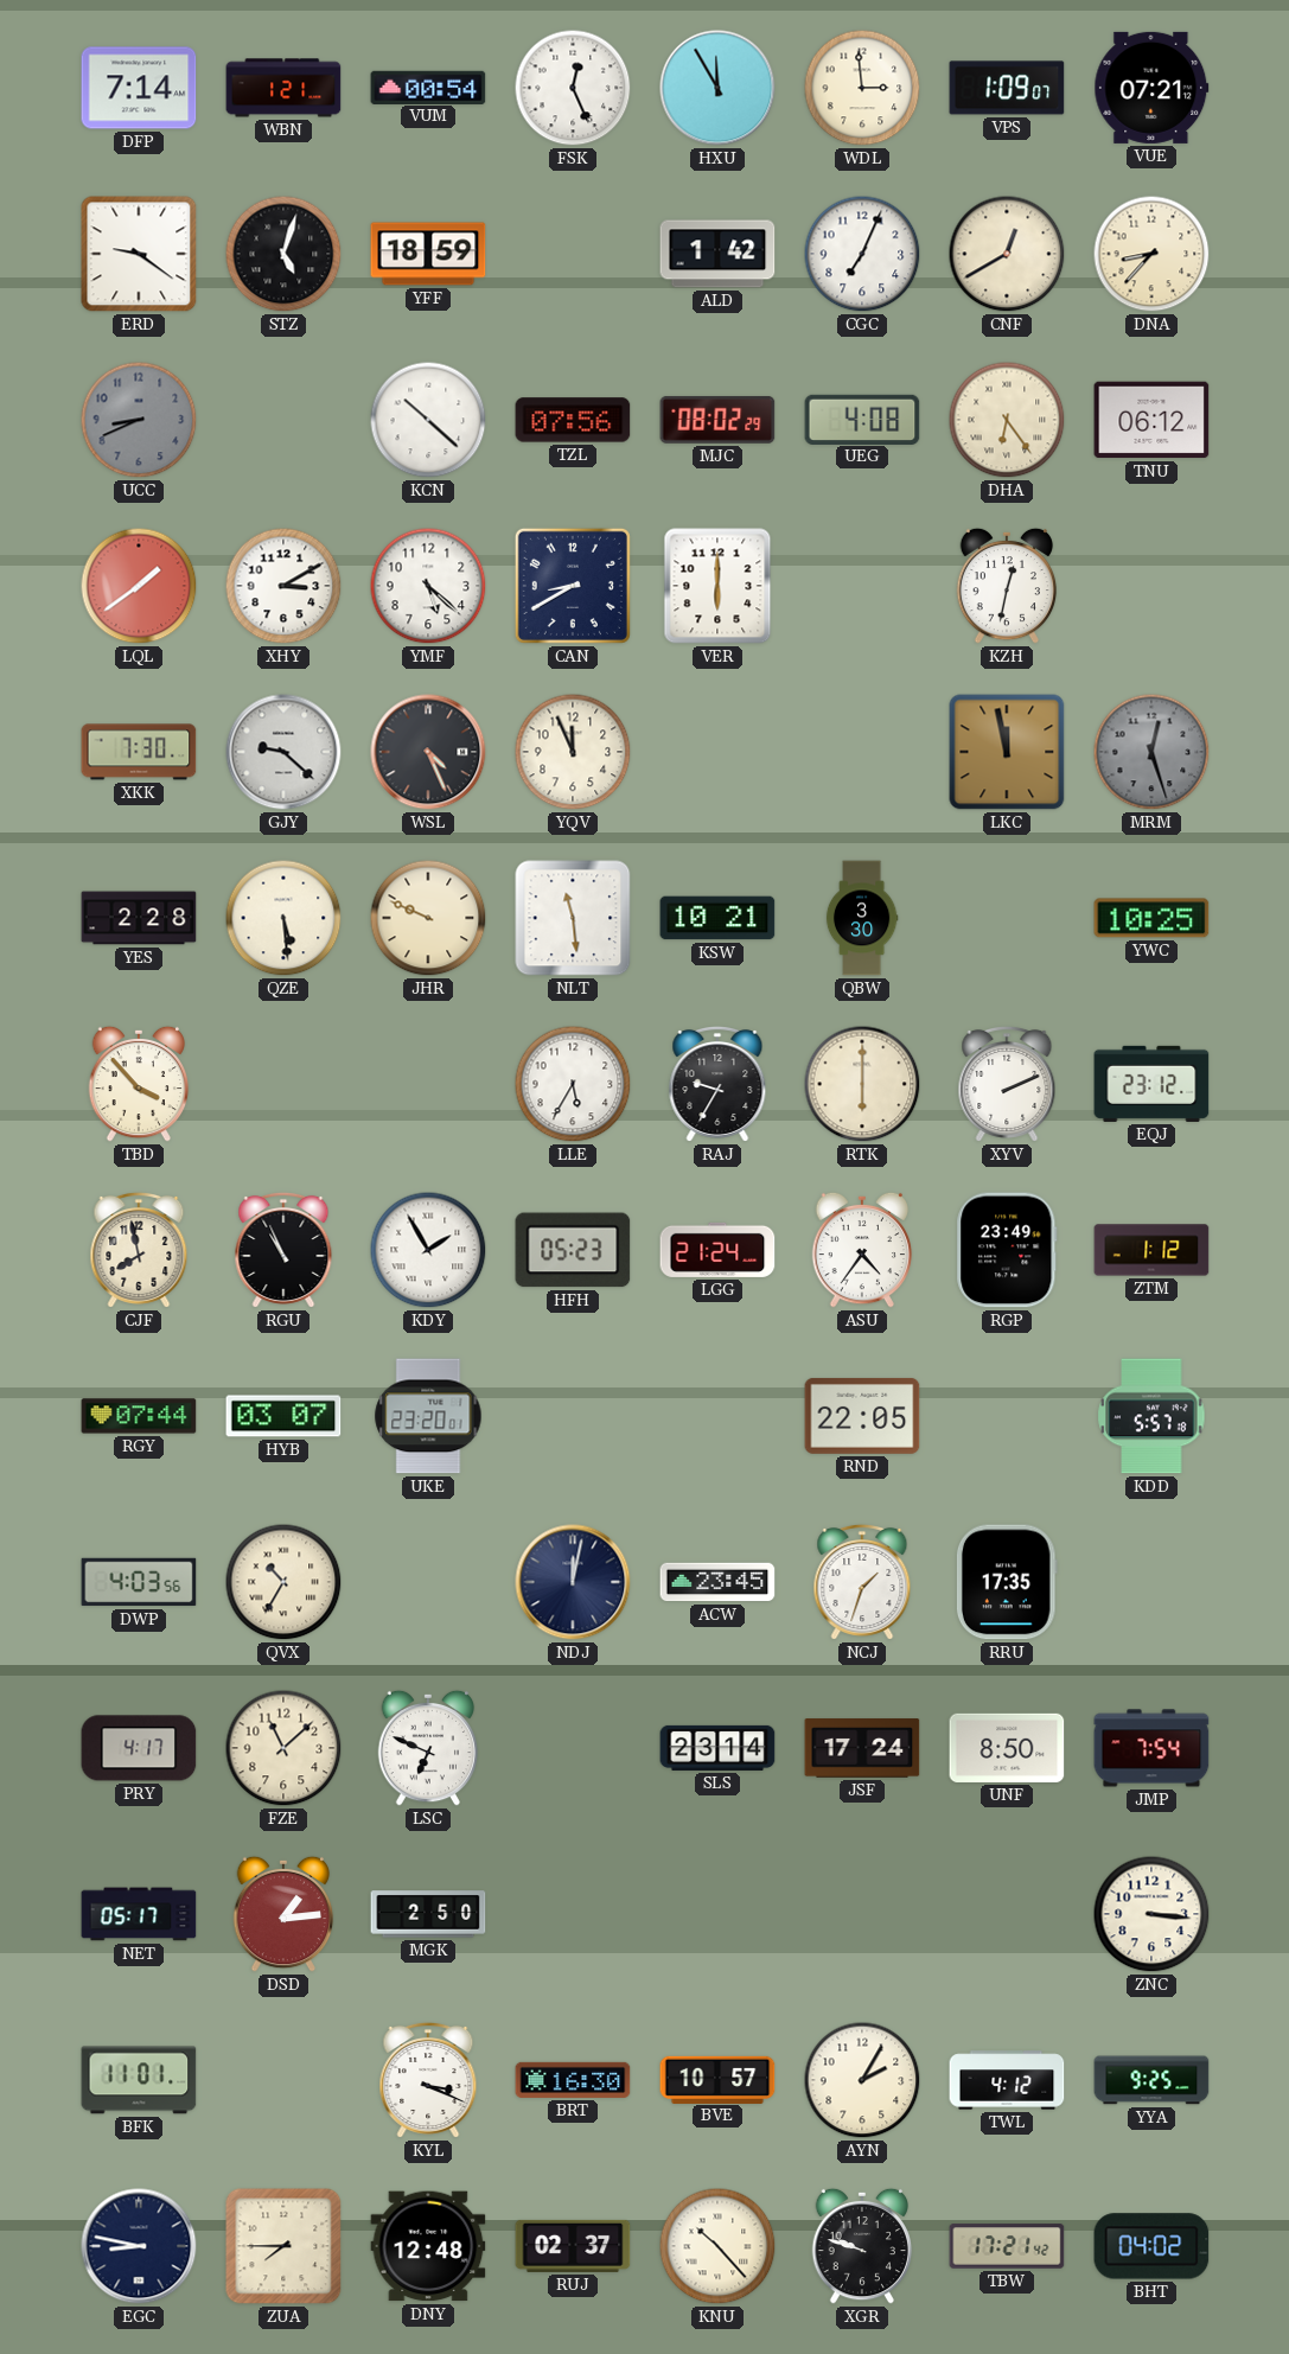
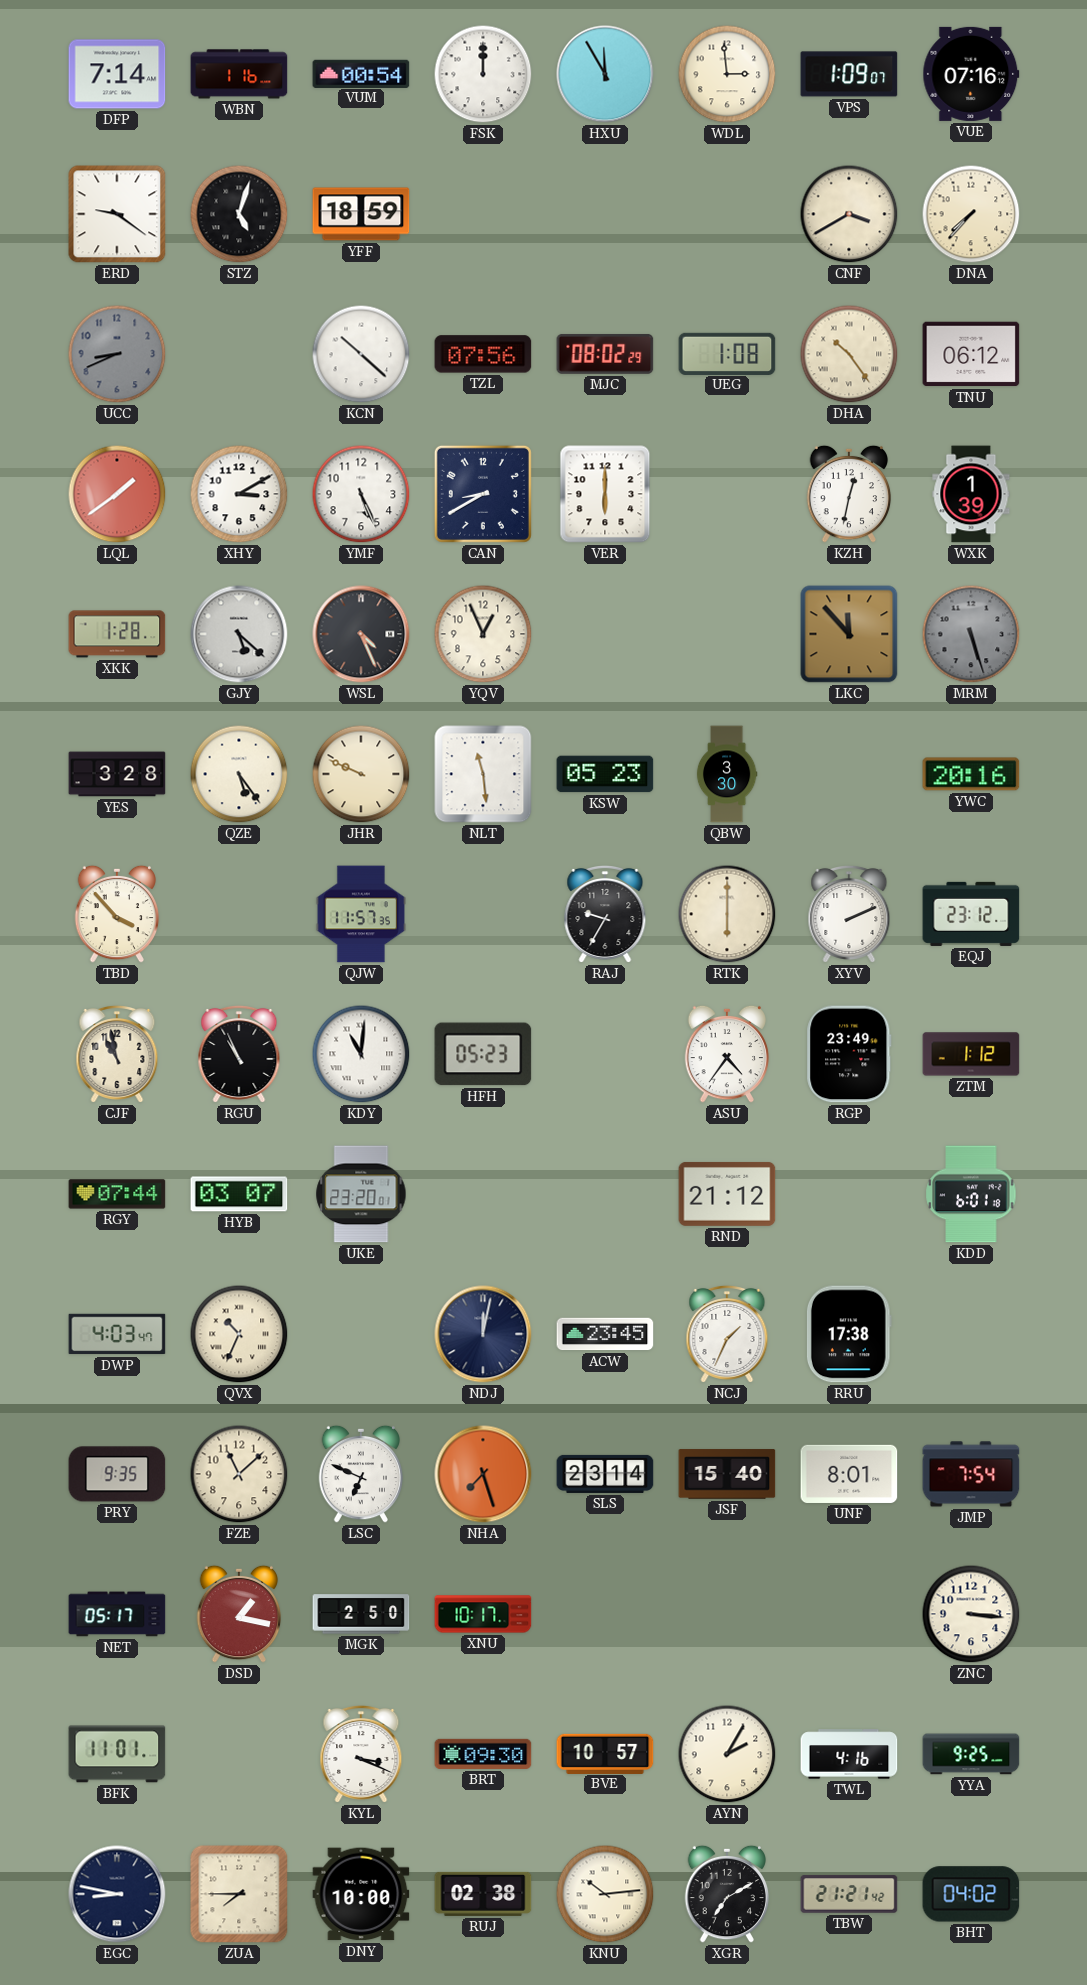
WBN: 1:21 -> 1:16
FSK: 12:26 -> 12:00
VUE: 07:21 -> 07:16
ALD: 1:42 -> none
CGC: 7:04 -> none
CNF: 12:40 -> 3:40
DNA: 8:37 -> 7:37
UEG: 4:08 -> 1:08
DHA: 6:24 -> 10:24
YMF: 5:22 -> 5:26
WXK: none -> 1:39
XKK: 7:30 -> 1:28
GJY: 9:22 -> 5:22
YQV: 11:56 -> 12:56
LKC: 11:58 -> 11:53
MRM: 12:27 -> 5:27
YES: 2:28 -> 3:28
QZE: 5:29 -> 5:24
KSW: 10:21 -> 05:23
YWC: 10:25 -> 20:16
QJW: none -> 11:57
LLE: 5:35 -> none
CJF: 7:58 -> 10:58
KDY: 1:55 -> 11:01
LGG: 21:24 -> none
RND: 22:05 -> 21:12
KDD: 5:57 -> 6:01
DWP: 4:03:56 -> 4:03:47
QVX: 10:35 -> 10:34
NCJ: 1:33 -> 1:34
RRU: 17:35 -> 17:38
PRY: 4:17 -> 9:35
NHA: none -> 7:27
JSF: 17:24 -> 15:40
UNF: 8:50 -> 8:01
DSD: 1:14 -> 1:17
XNU: none -> 10:17
BRT: 16:30 -> 09:30
TWL: 4:12 -> 4:16
DNY: 12:48 -> 10:00
RUJ: 02:37 -> 02:38
KNU: 10:23 -> 10:14
XGR: 9:48 -> 7:10
TBW: 17:21 -> 21:21
